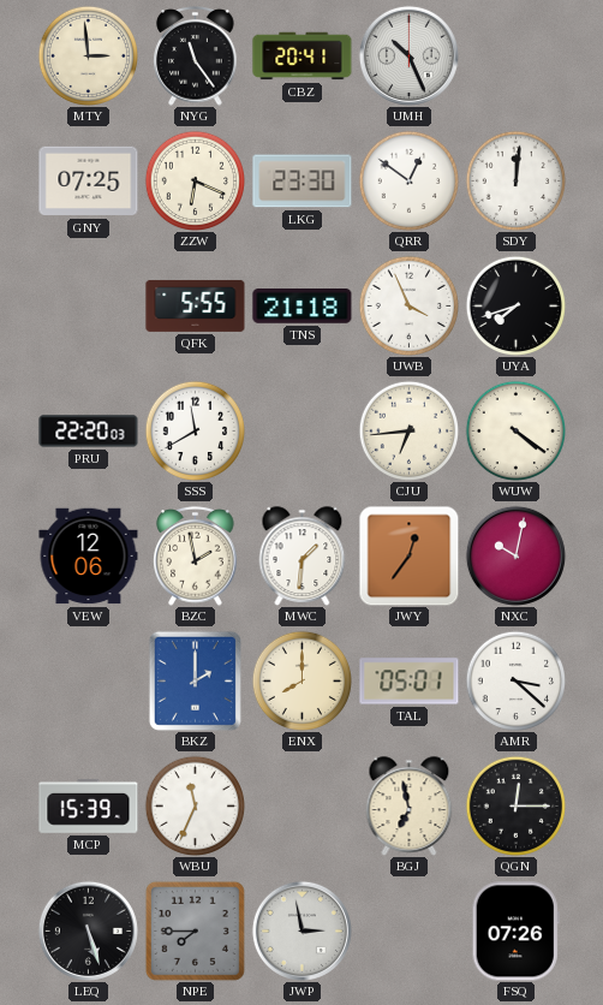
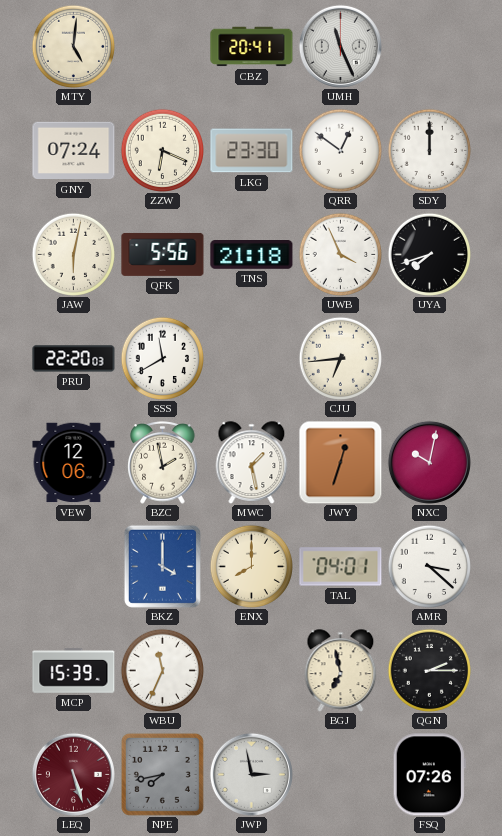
MTY: 2:59 -> 5:01
NYG: 11:24 -> none
UMH: 10:26 -> 11:26
GNY: 07:25 -> 07:24
SDY: 12:01 -> 12:00
JAW: none -> 6:02
QFK: 5:55 -> 5:56
WUW: 4:21 -> none
MWC: 1:31 -> 1:28
JWY: 12:36 -> 12:33
BKZ: 2:00 -> 4:00
TAL: 05:01 -> 04:01
QGN: 12:15 -> 2:15
LEQ dial: black -> burgundy
NPE: 7:45 -> 7:43
